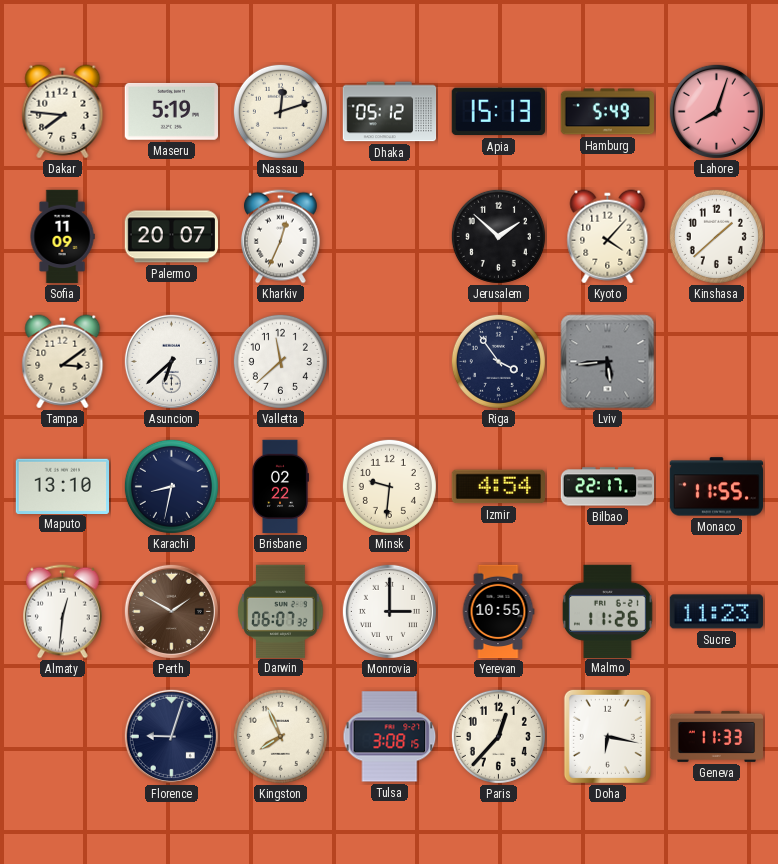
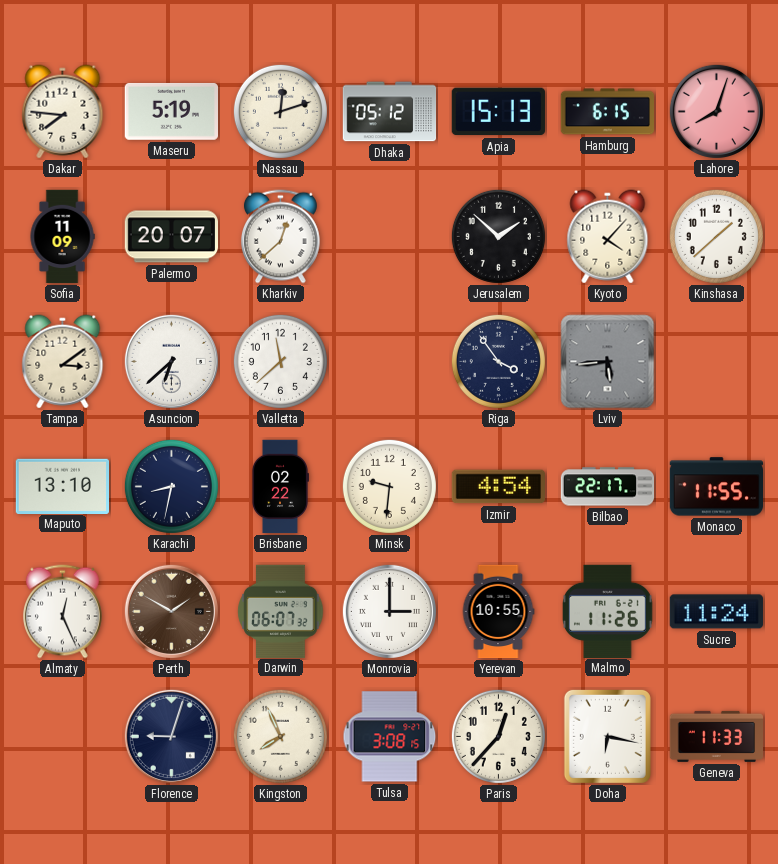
Hamburg: 5:49 -> 6:15
Kharkiv: 12:34 -> 12:38
Almaty: 12:31 -> 12:26
Sucre: 11:23 -> 11:24
